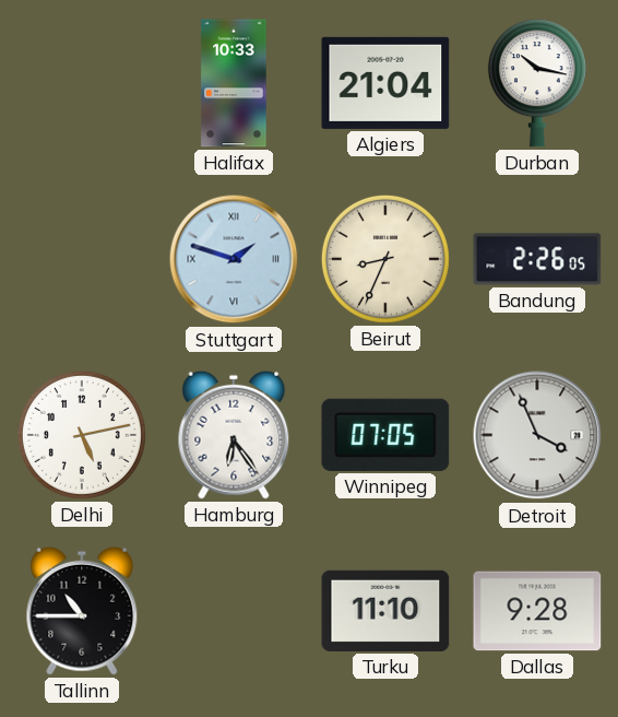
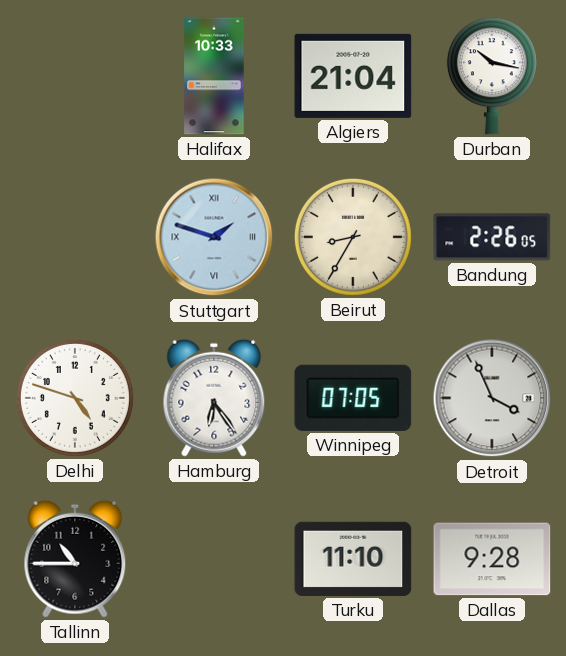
Beirut: 8:34 -> 8:35
Delhi: 5:13 -> 4:48
